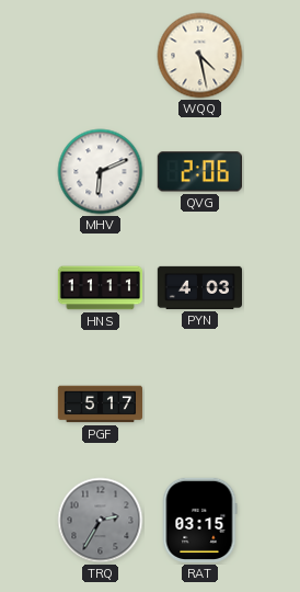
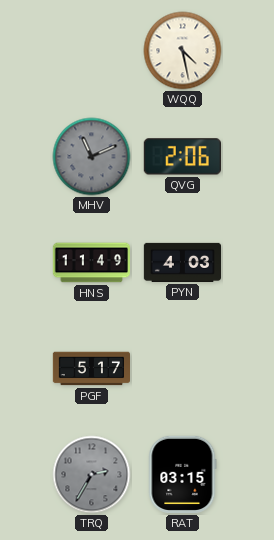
MHV: 6:11 -> 11:11
MHV dial: white -> grey
HNS: 11:11 -> 11:49
